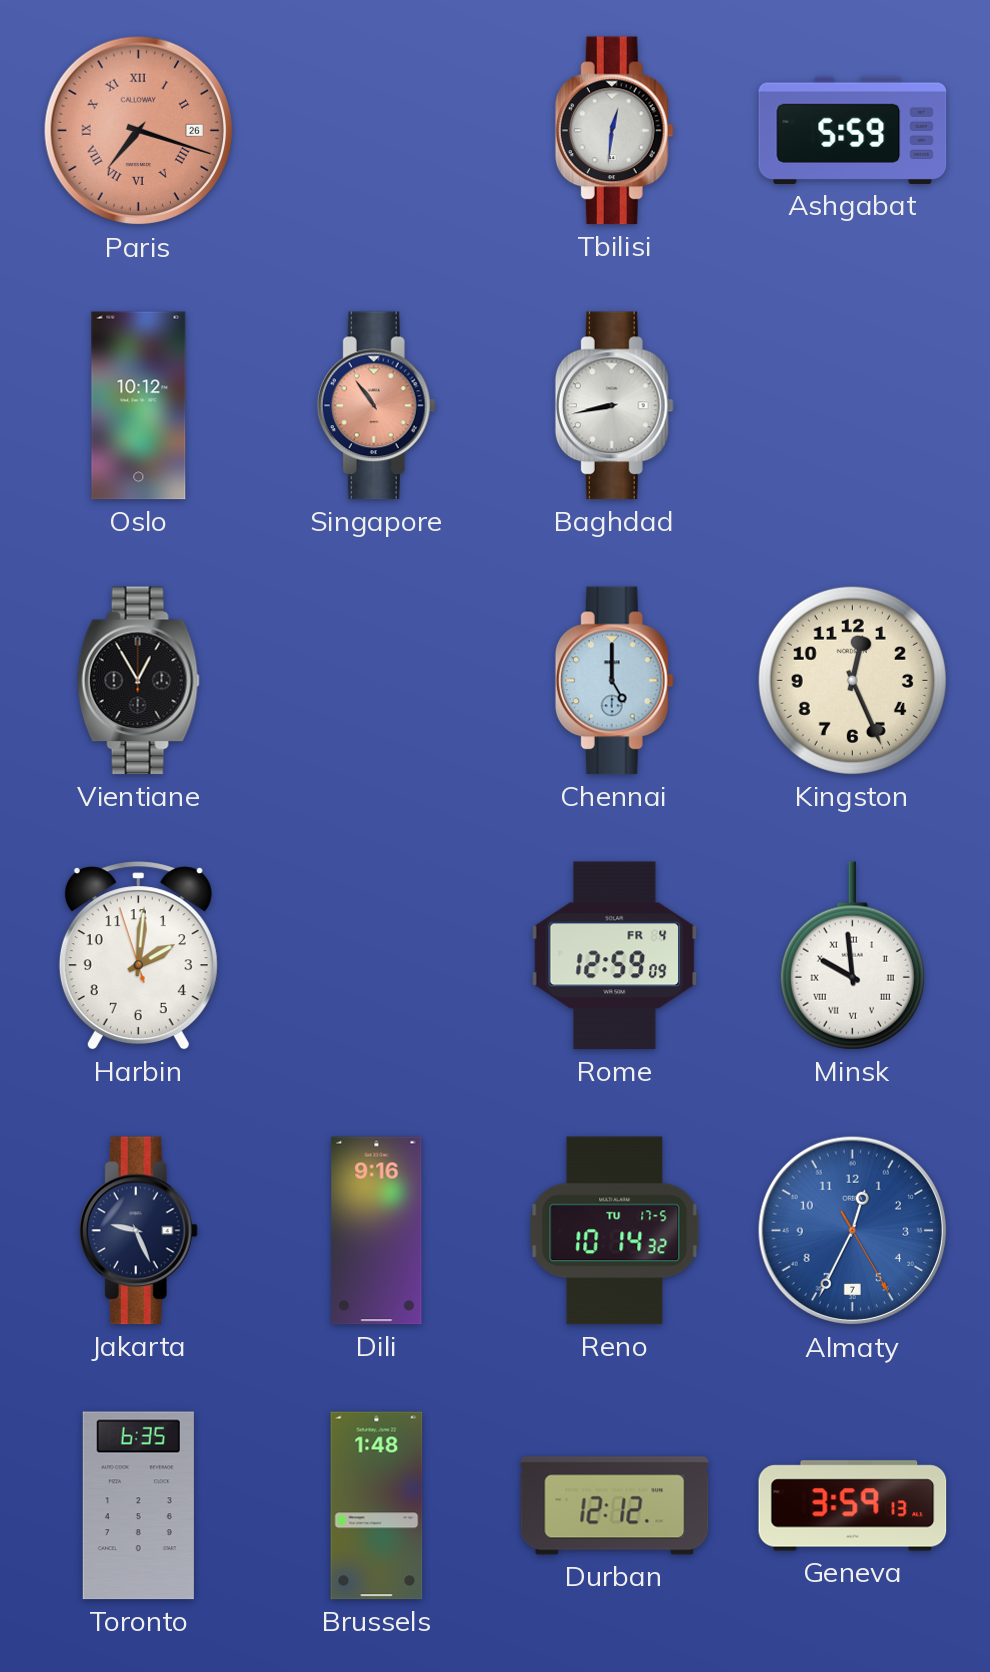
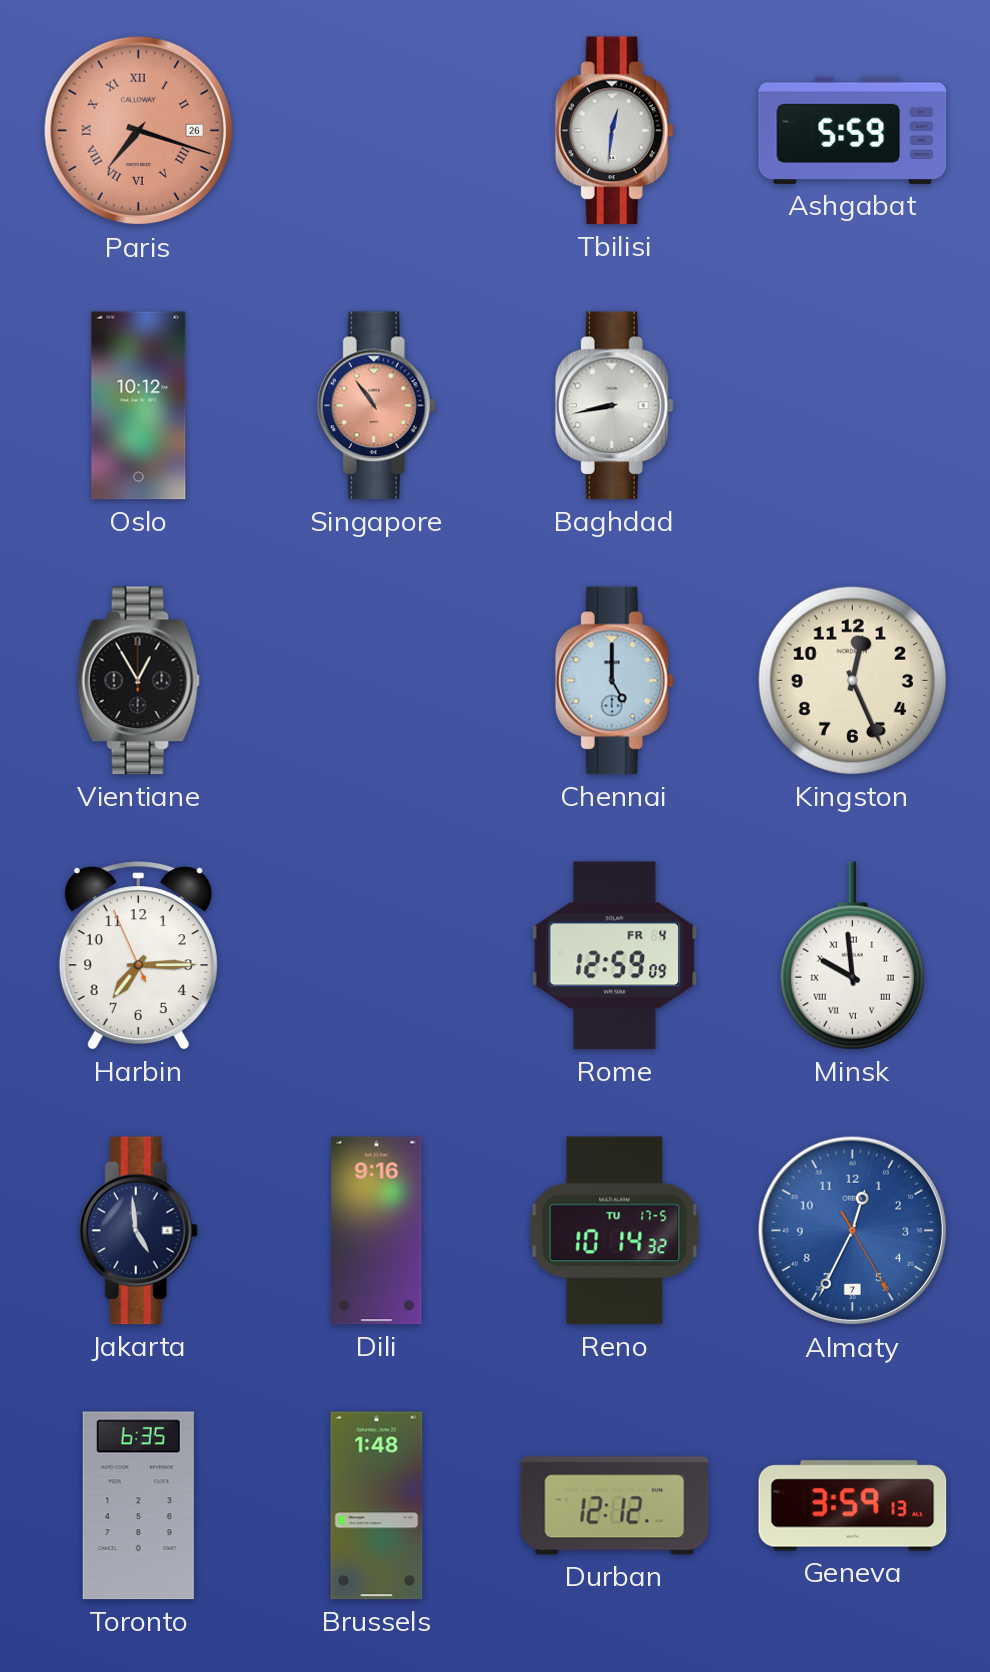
Harbin: 2:00 -> 7:14
Jakarta: 9:26 -> 4:59
